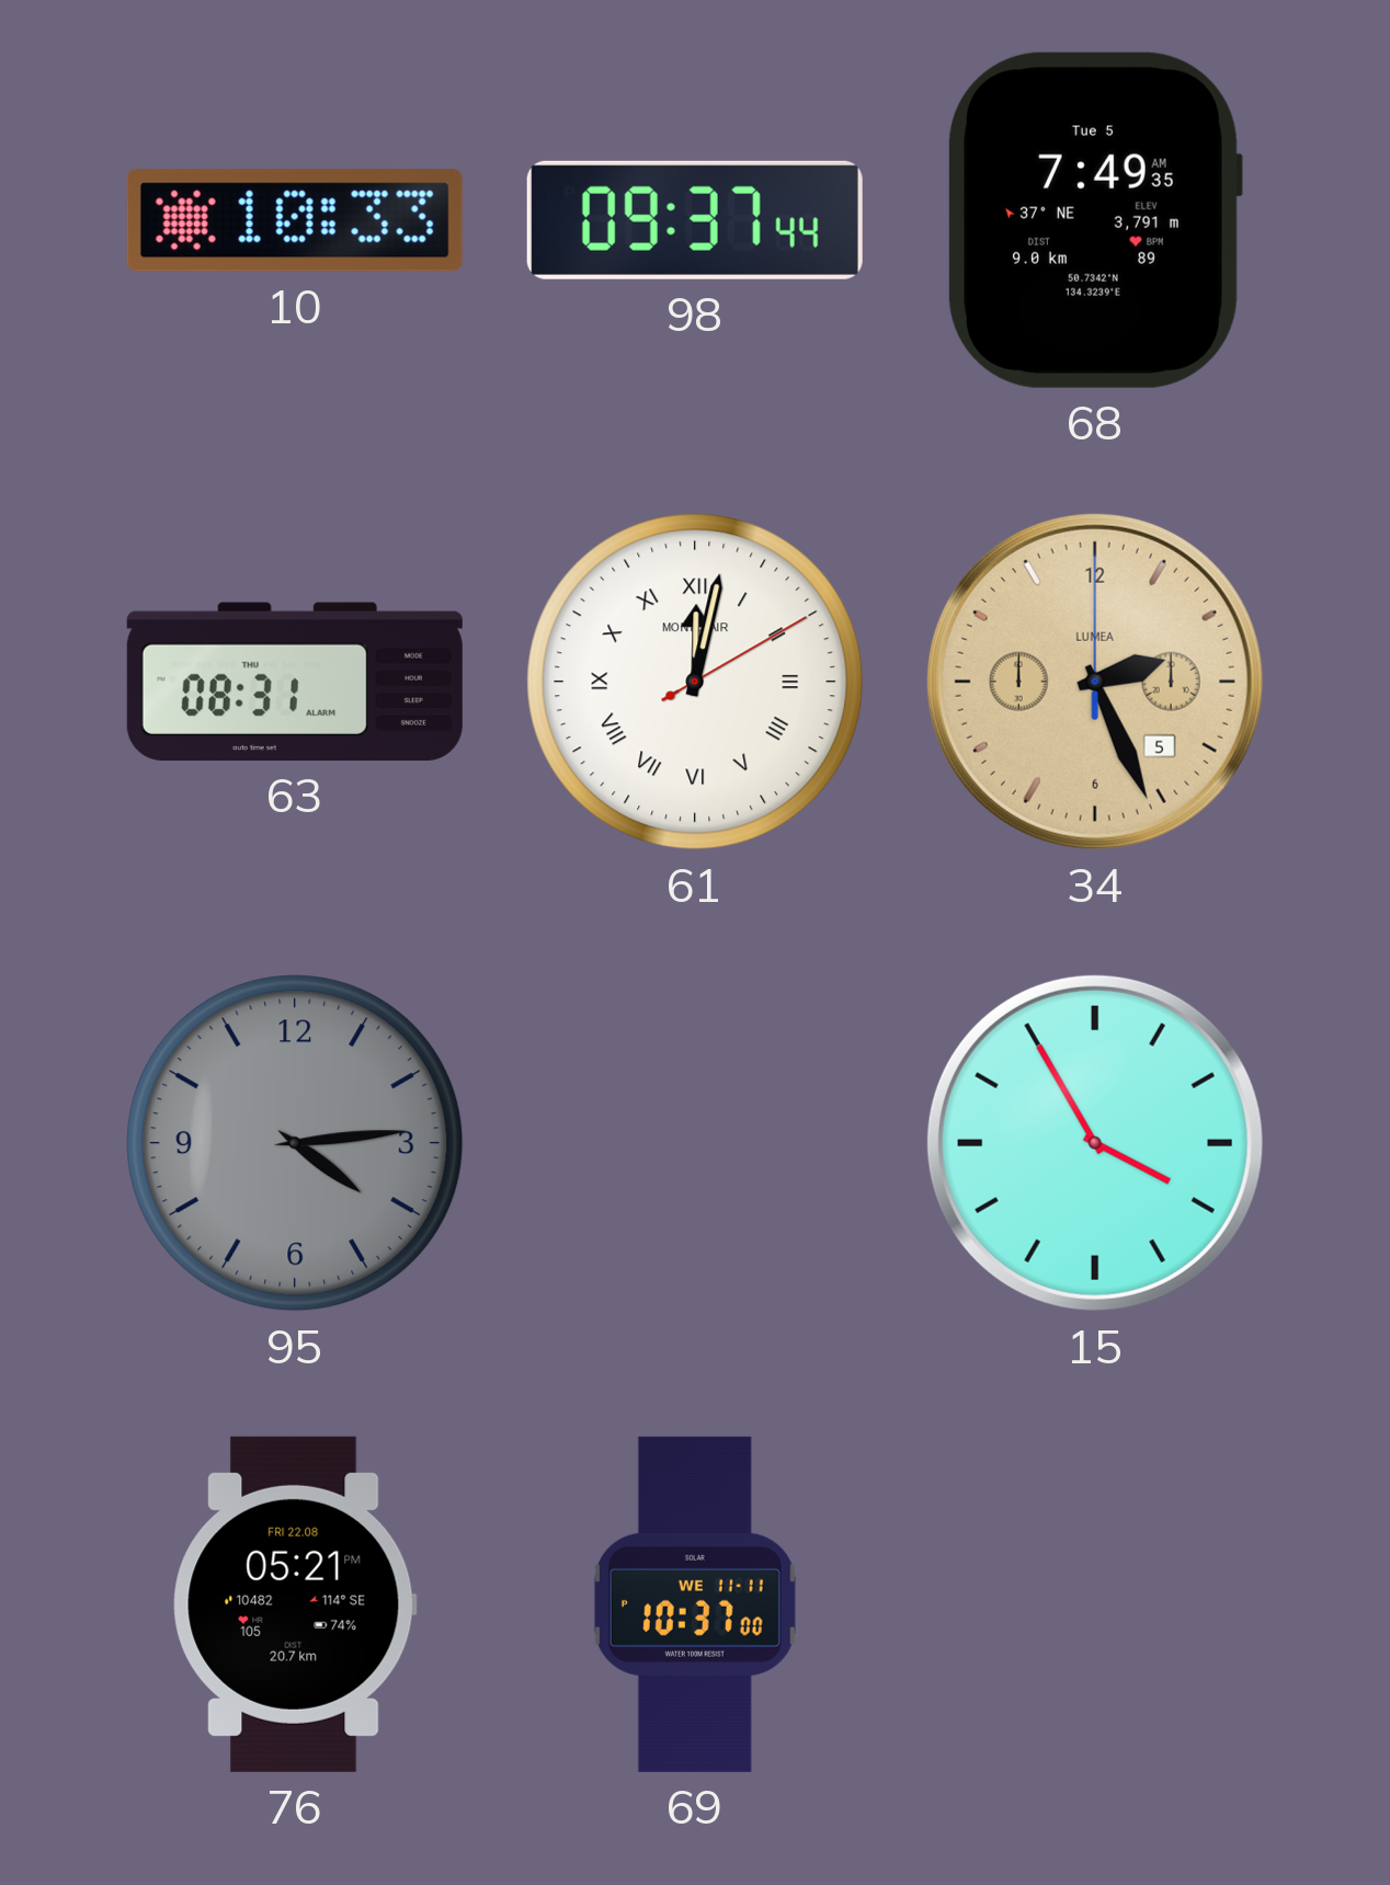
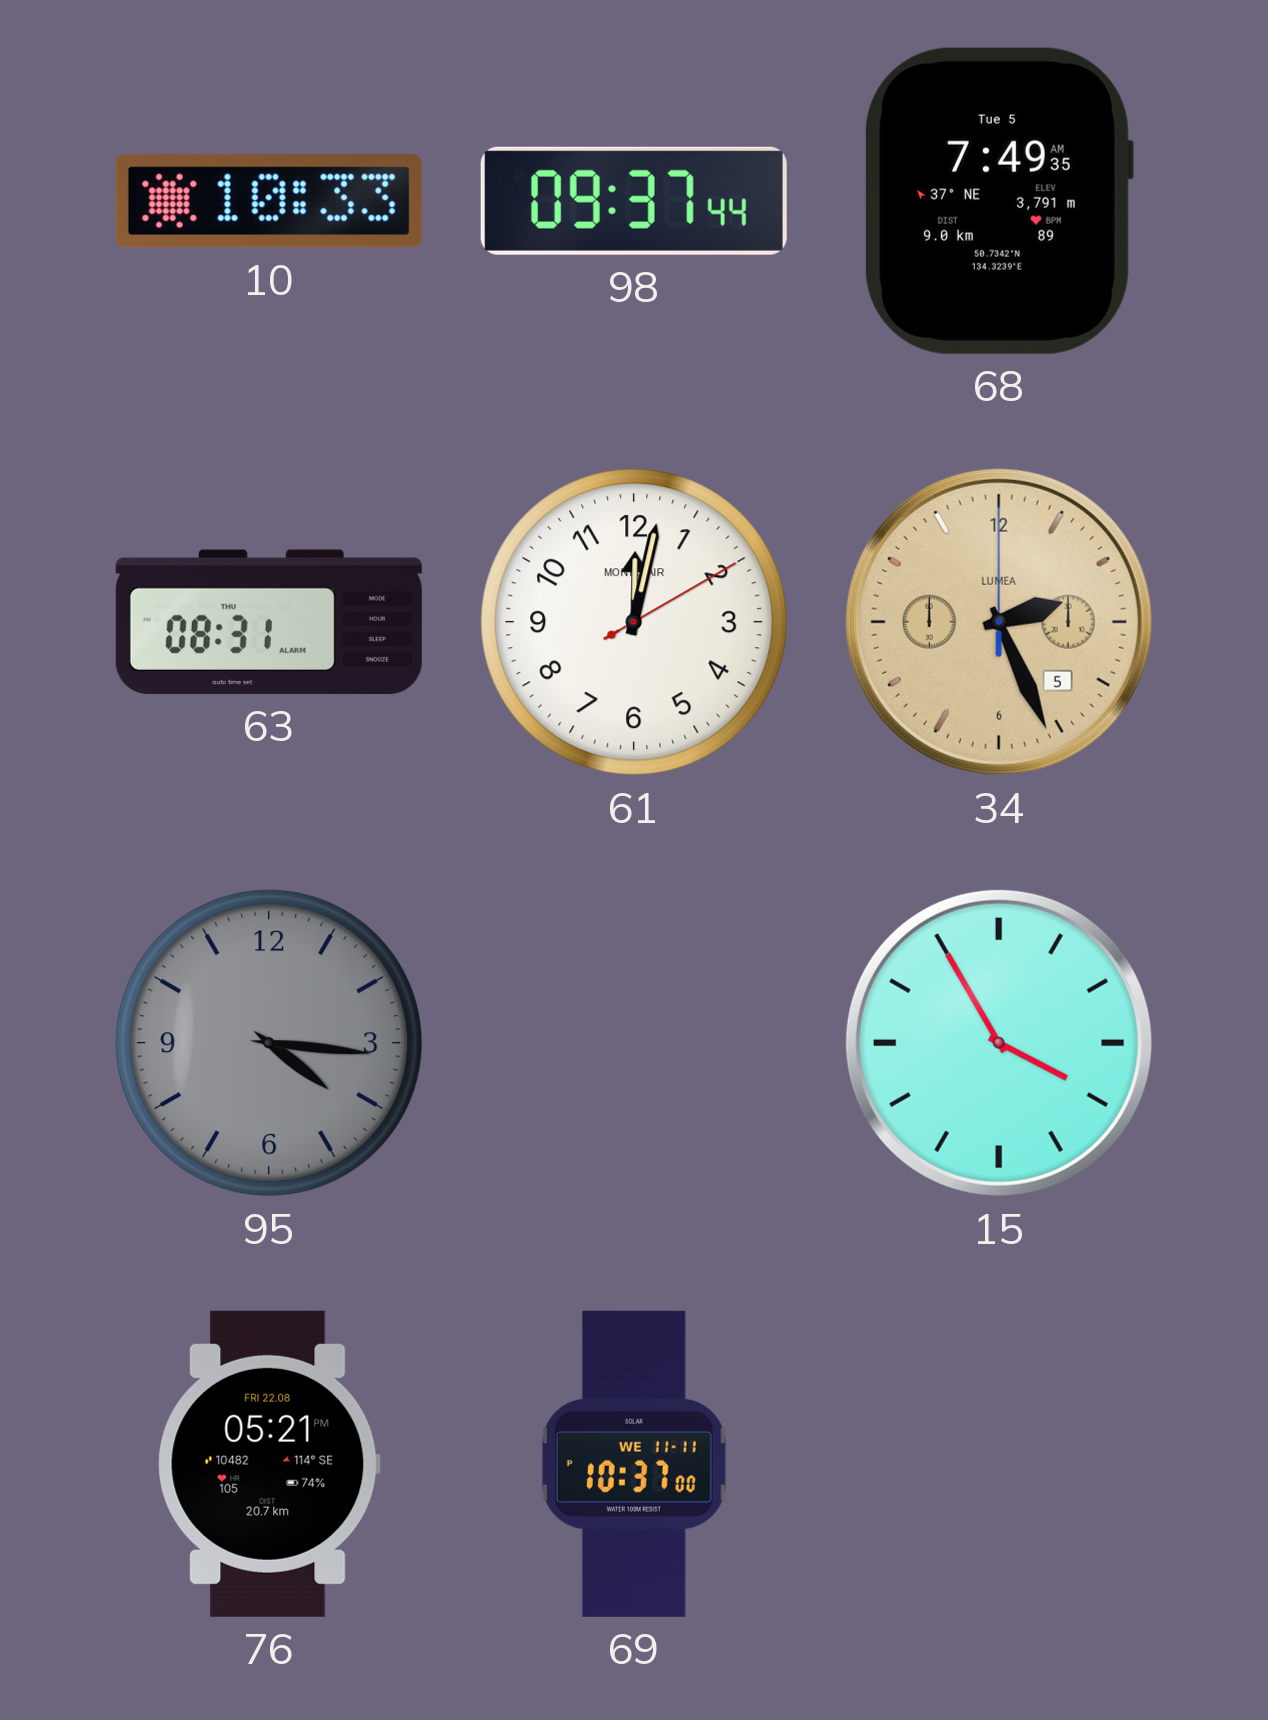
61 numerals: Roman -> Arabic
95: 4:14 -> 4:16
